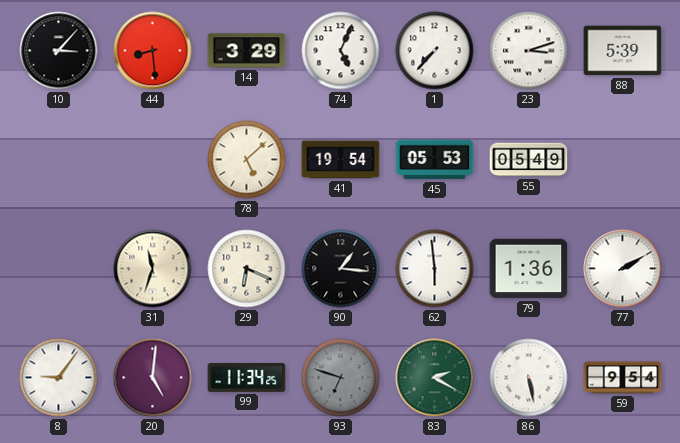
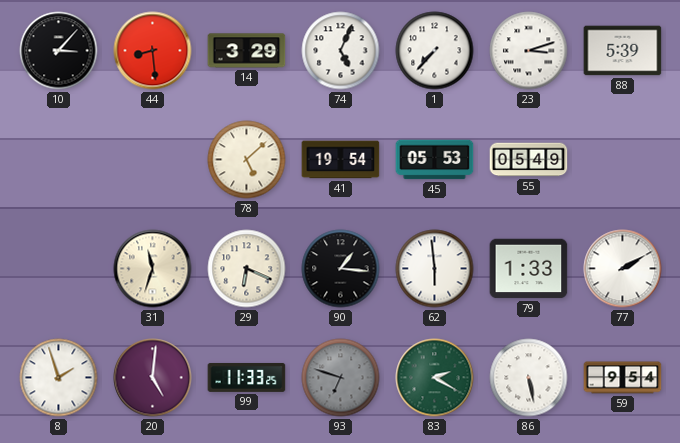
79: 1:36 -> 1:33
8: 9:06 -> 1:57
99: 11:34 -> 11:33
